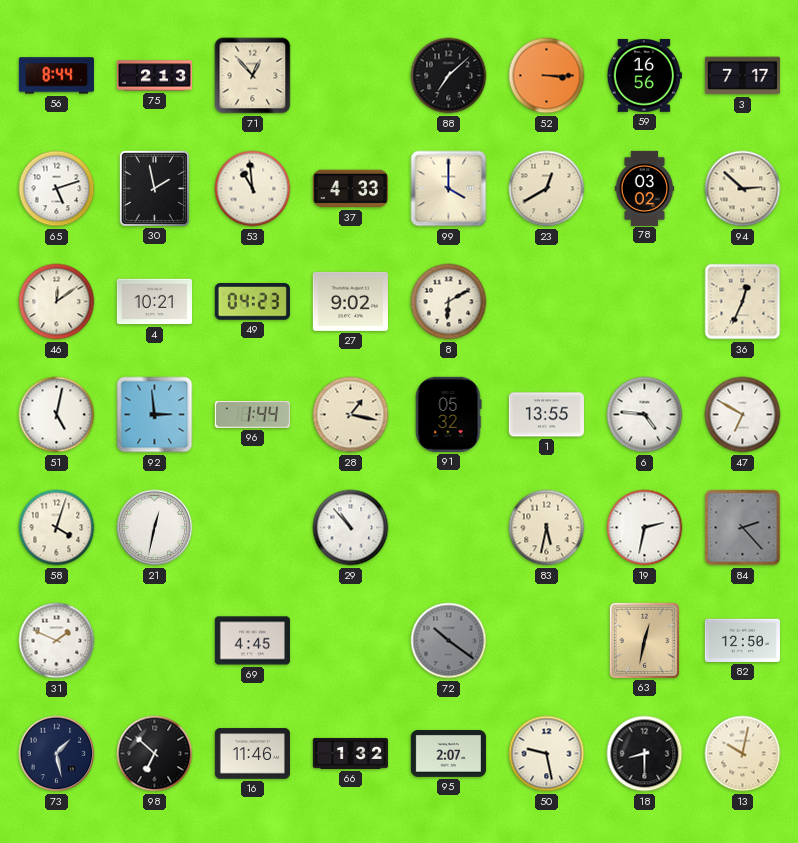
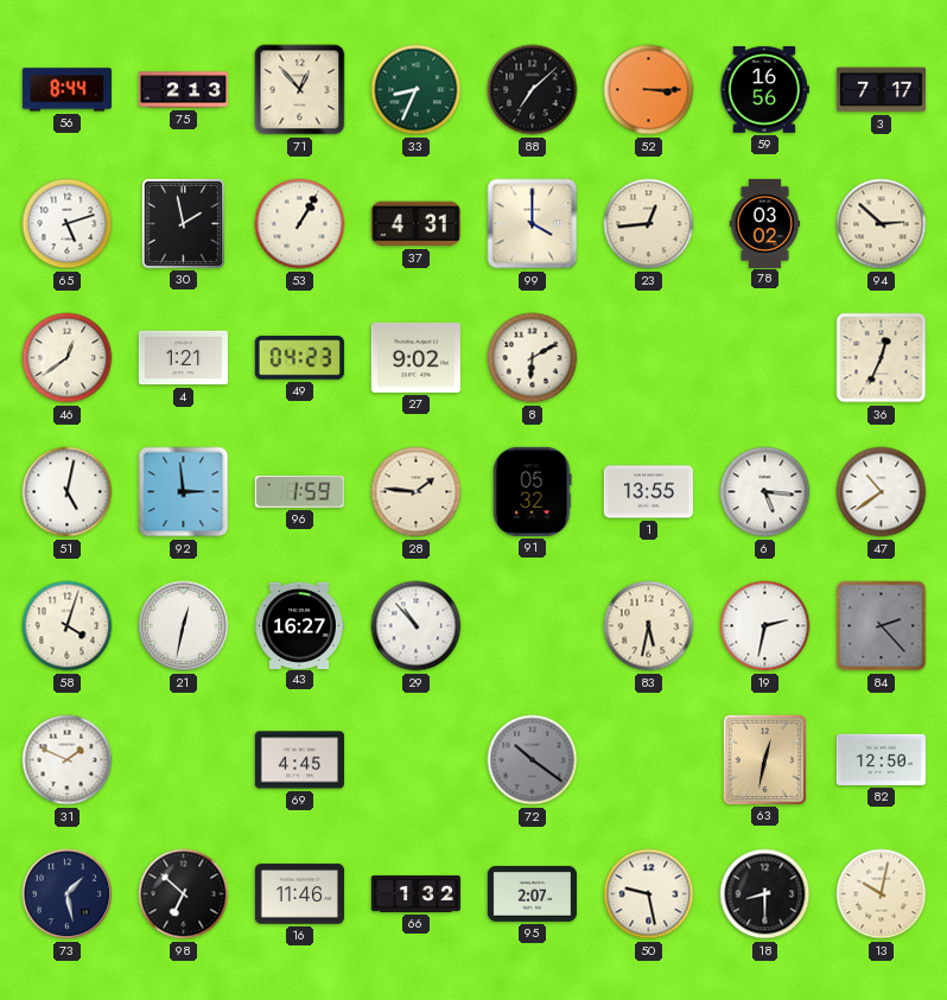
33: none -> 8:34
53: 10:59 -> 1:05
37: 4:33 -> 4:31
23: 12:40 -> 12:44
46: 12:09 -> 12:39
4: 10:21 -> 1:21
96: 1:44 -> 1:59
28: 1:17 -> 1:46
6: 4:46 -> 5:16
47: 6:50 -> 10:39
43: none -> 16:27
